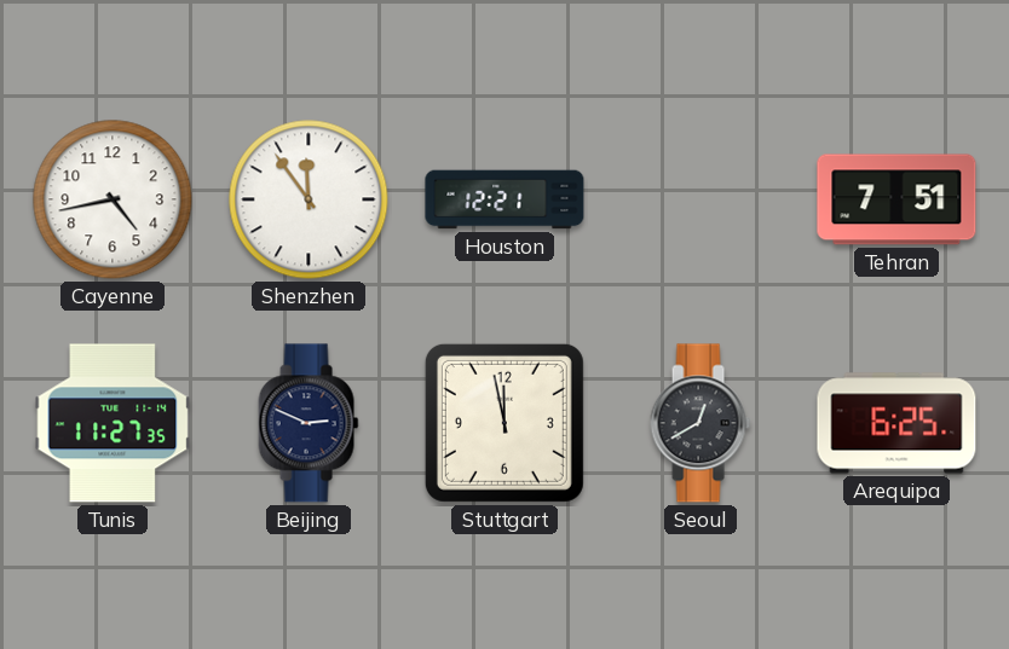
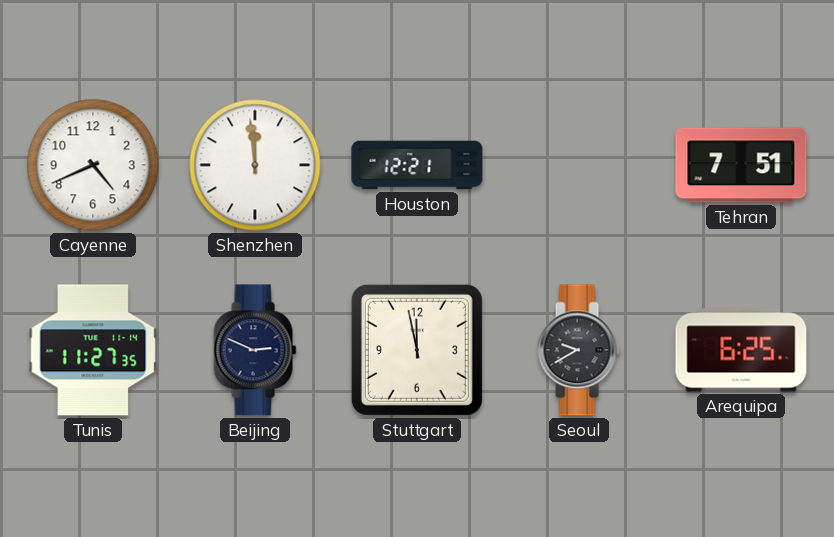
Cayenne: 4:43 -> 4:41
Shenzhen: 11:54 -> 11:59
Seoul: 12:40 -> 9:40
